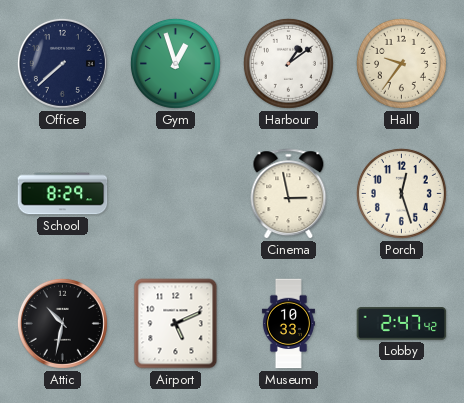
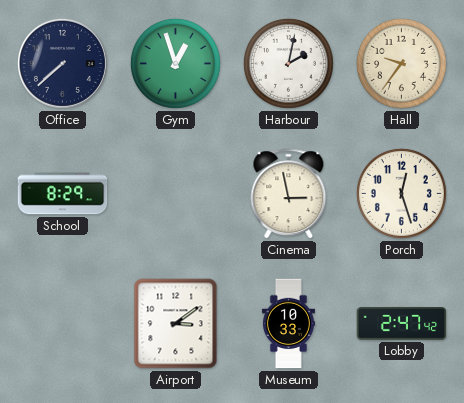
Harbour: 1:09 -> 2:02
Attic: 10:32 -> none
Airport: 5:11 -> 3:09
